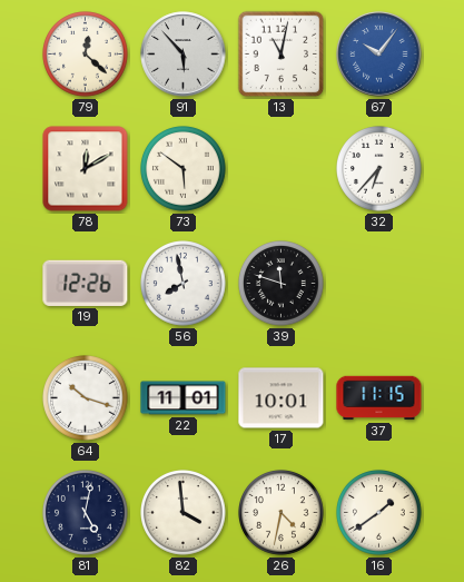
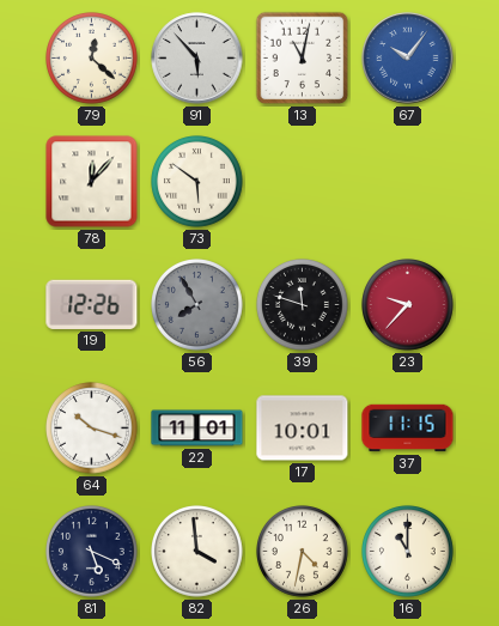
78: 12:10 -> 12:07
32: 6:37 -> none
56: 7:58 -> 7:55
56 dial: white -> grey
23: none -> 9:37
81: 5:02 -> 5:19
16: 1:39 -> 11:00
